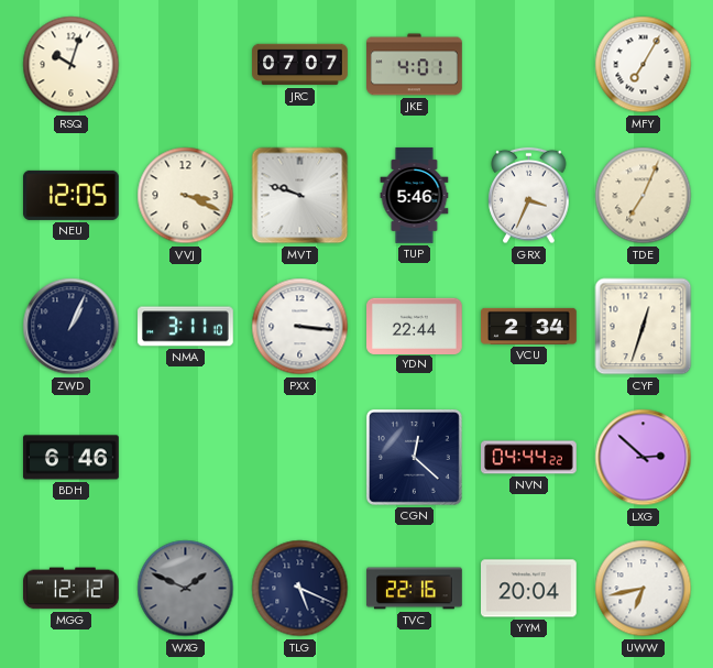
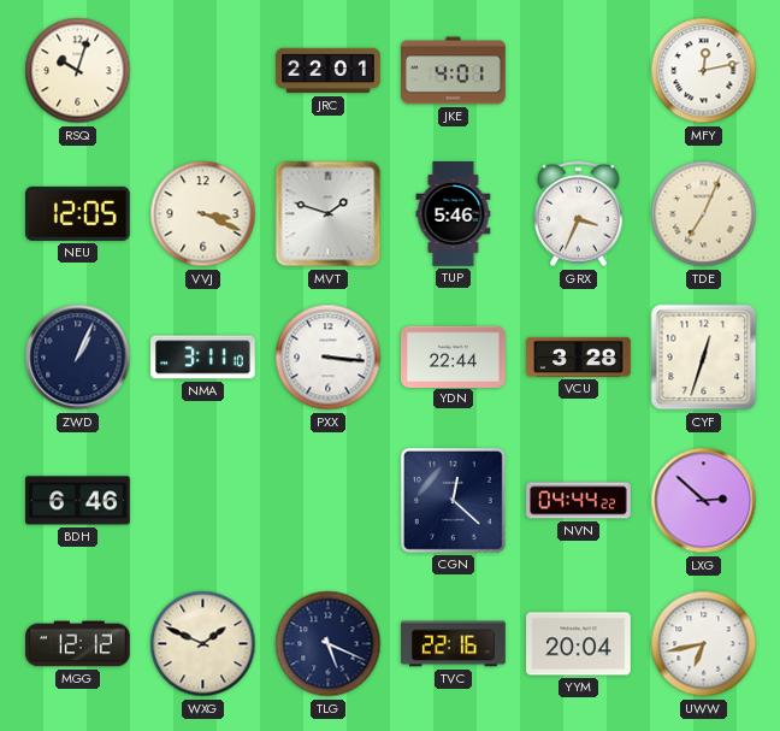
JRC: 07:07 -> 22:01
MFY: 7:05 -> 12:13
MVT: 9:48 -> 1:48
VCU: 2:34 -> 3:28
WXG dial: grey -> cream
